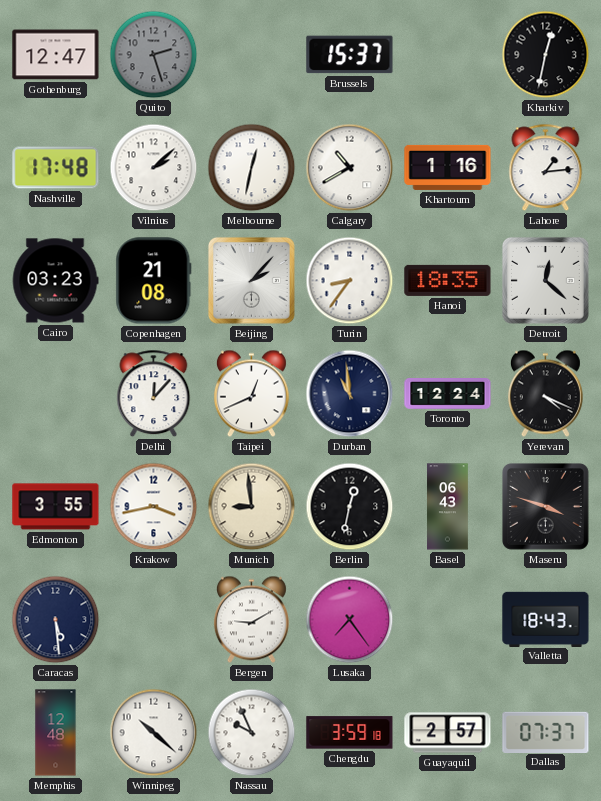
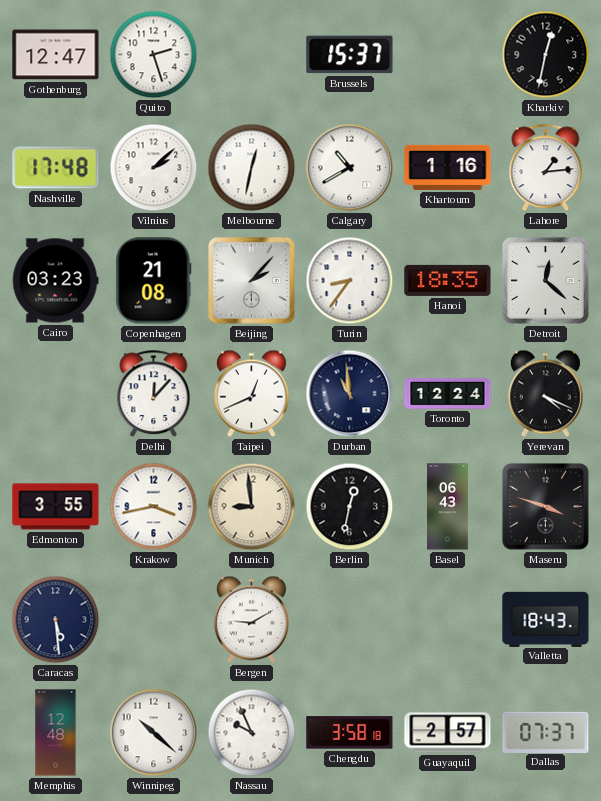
Quito dial: grey -> white
Lusaka: 7:24 -> none
Chengdu: 3:59 -> 3:58
